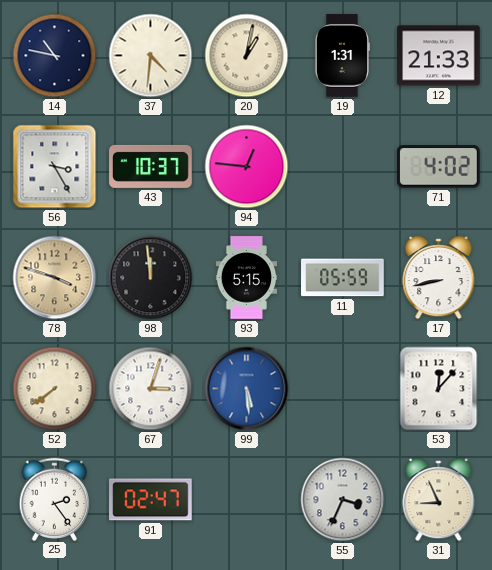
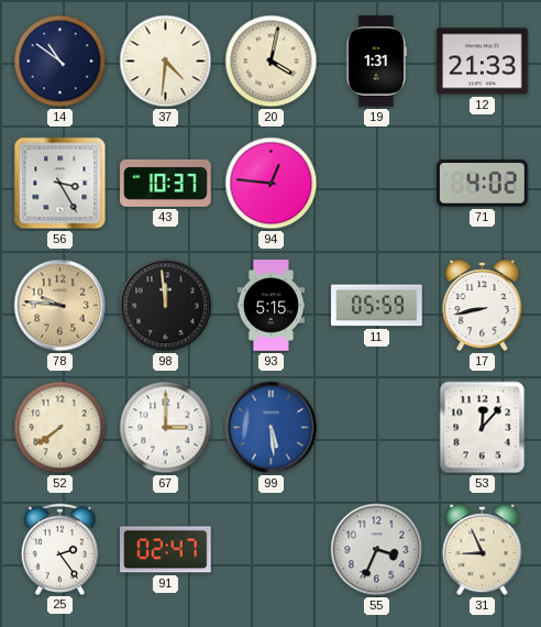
14: 10:47 -> 10:51
20: 1:02 -> 4:02
78: 3:48 -> 9:46
67: 3:03 -> 3:00
